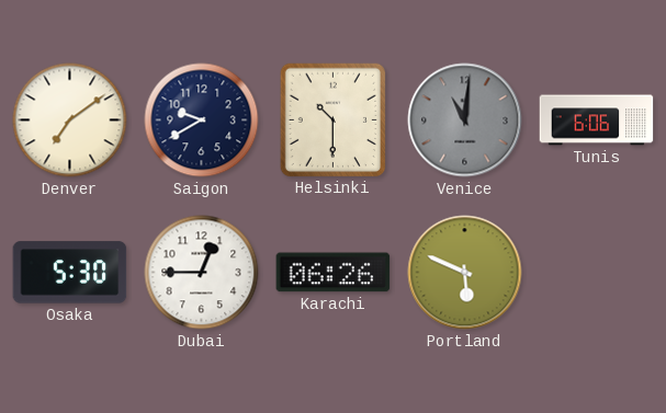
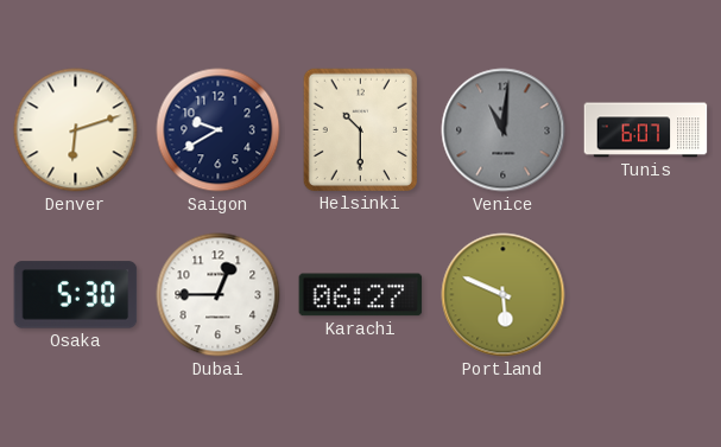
Denver: 7:09 -> 6:12
Tunis: 6:06 -> 6:07
Karachi: 06:26 -> 06:27
